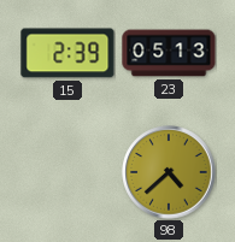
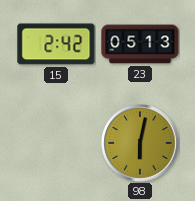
15: 2:39 -> 2:42
98: 4:38 -> 6:02
